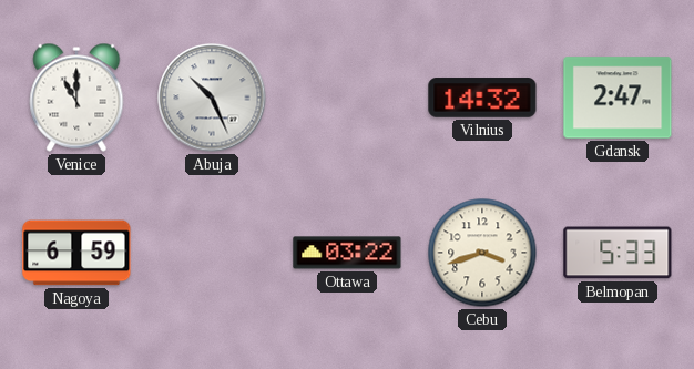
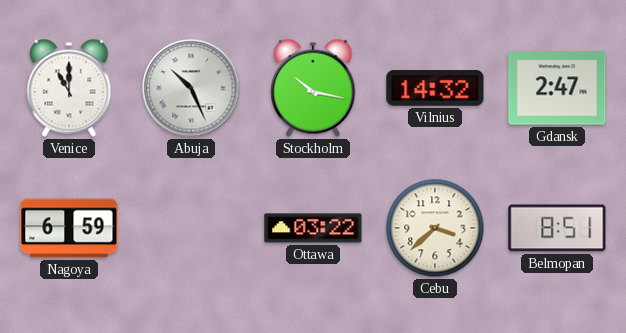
Stockholm: none -> 10:17
Cebu: 3:42 -> 3:38
Belmopan: 5:33 -> 8:51
